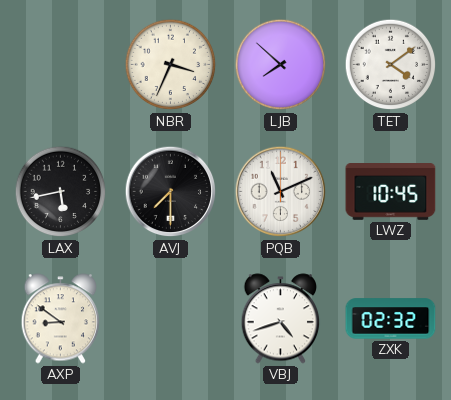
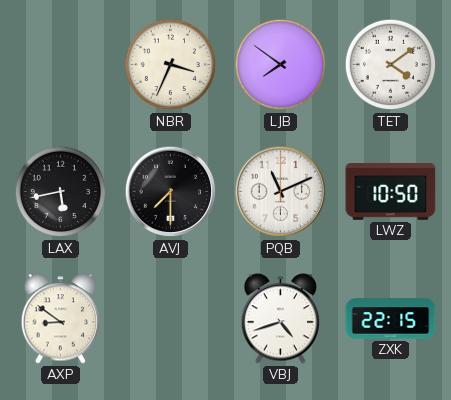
LJB: 7:52 -> 7:51
LWZ: 10:45 -> 10:50
ZXK: 02:32 -> 22:15
